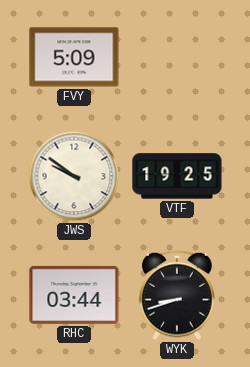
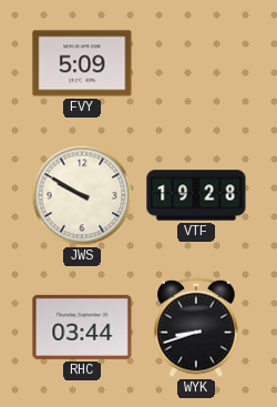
JWS: 9:51 -> 9:50
VTF: 19:25 -> 19:28
